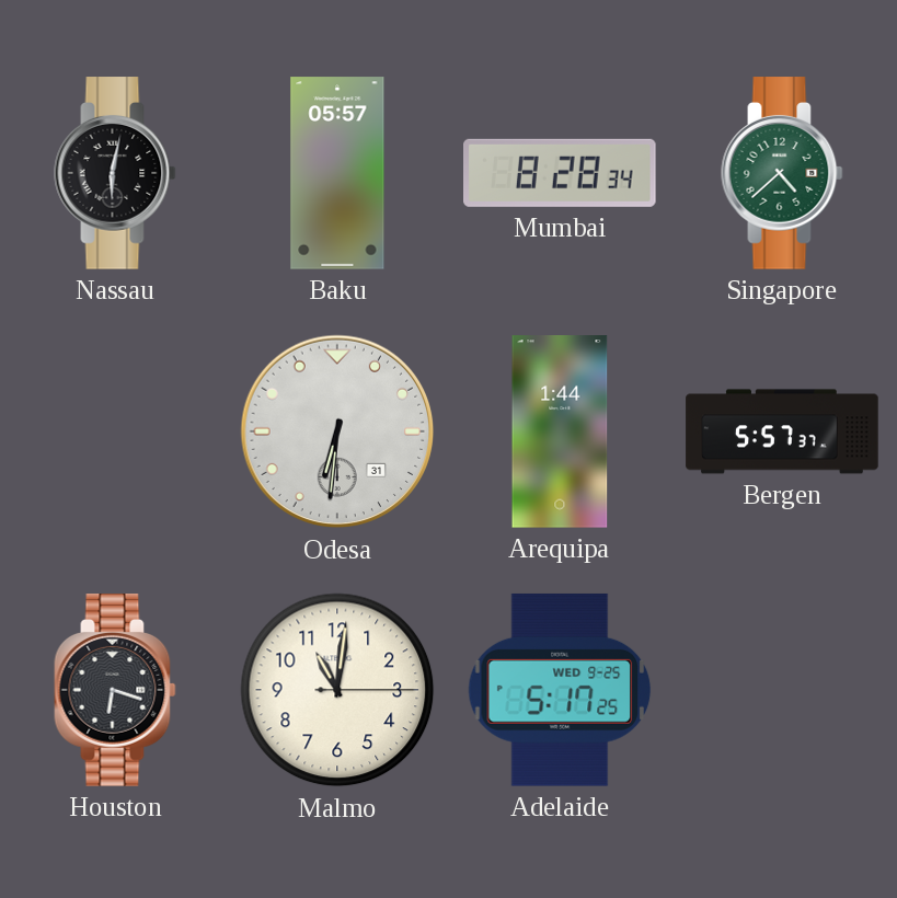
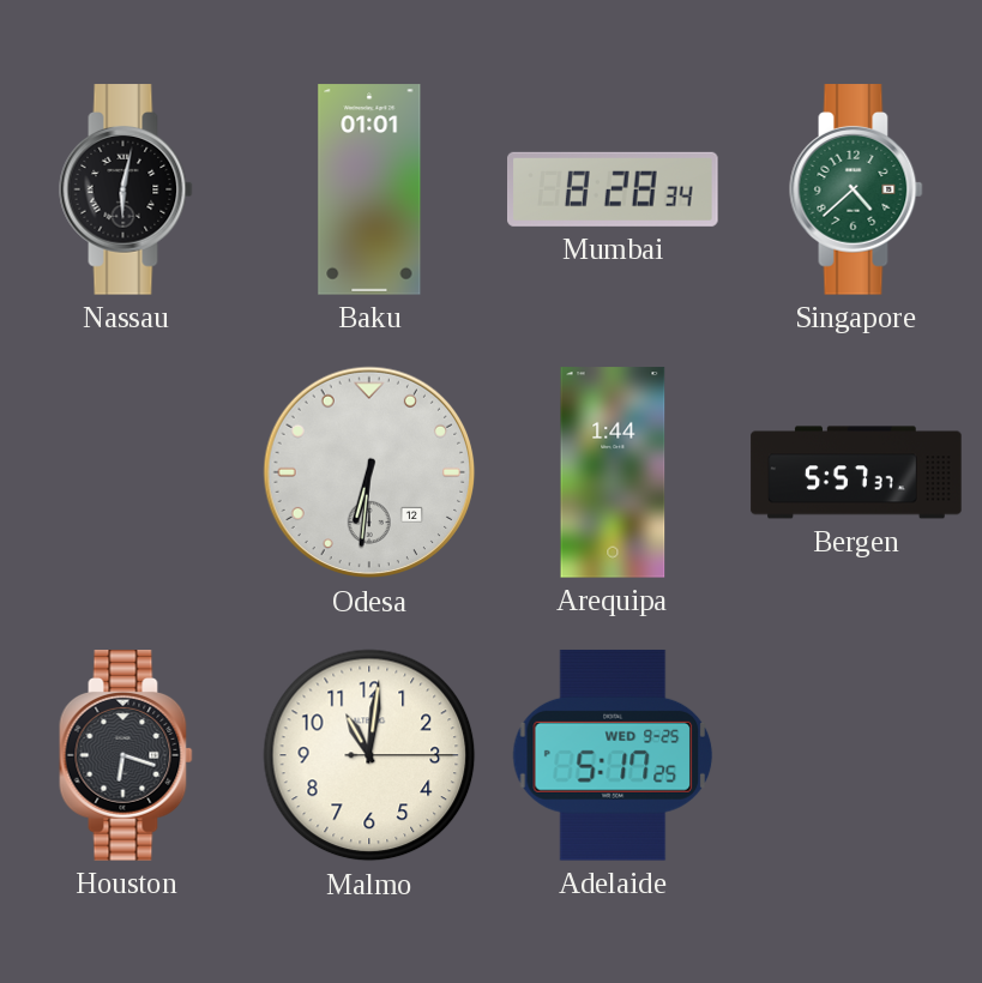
Baku: 05:57 -> 01:01
Odesa date: 31 -> 12
